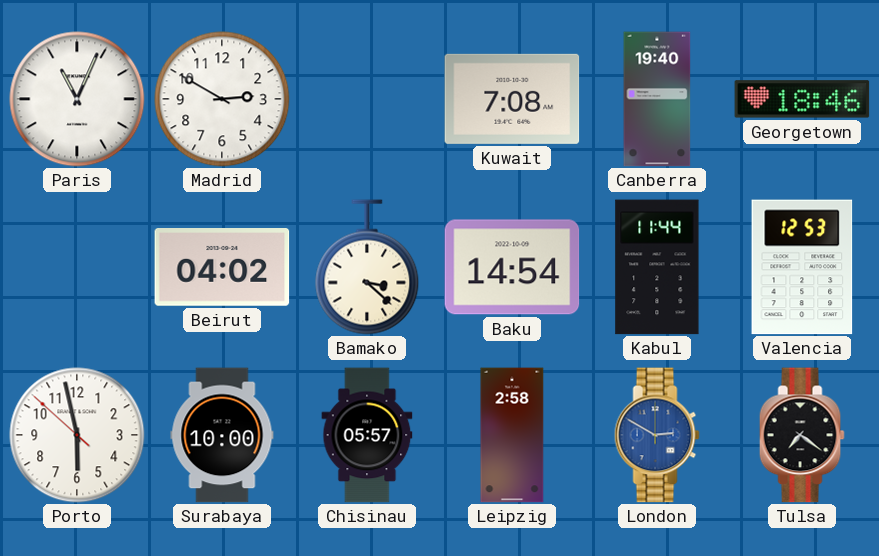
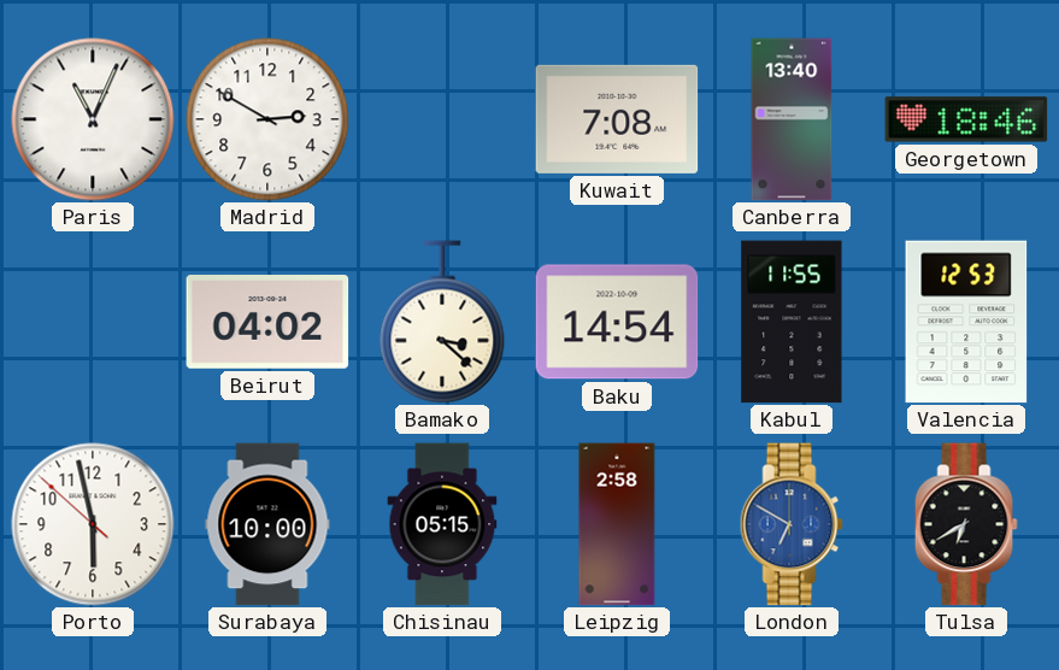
Canberra: 19:40 -> 13:40
Kabul: 11:44 -> 11:55
Chisinau: 05:57 -> 05:15
London: 2:50 -> 6:50
Tulsa: 7:21 -> 6:40
